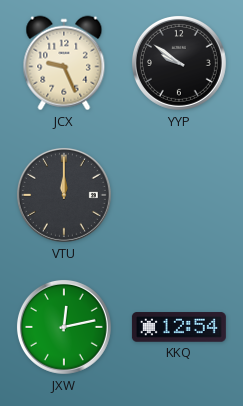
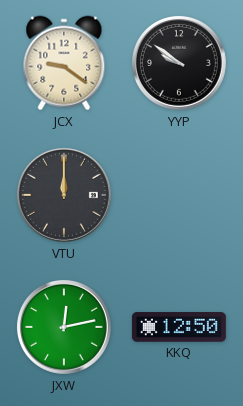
JCX: 9:26 -> 9:21
KKQ: 12:54 -> 12:50
